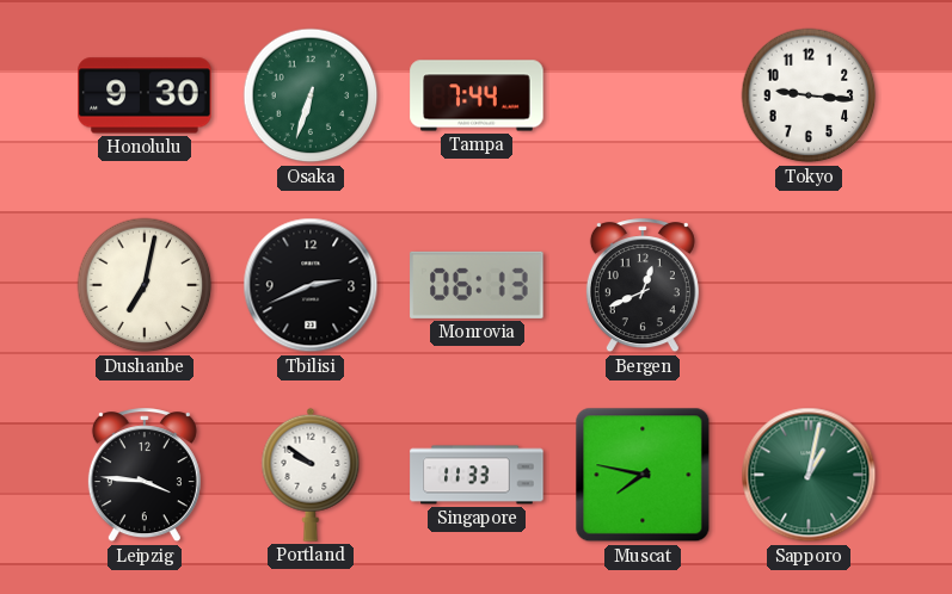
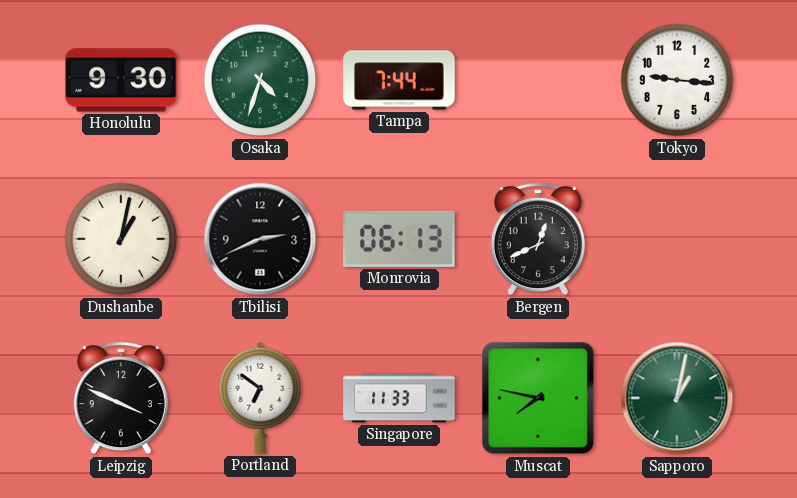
Osaka: 6:33 -> 4:33
Dushanbe: 7:02 -> 1:02
Leipzig: 3:46 -> 3:49
Portland: 9:51 -> 6:51
